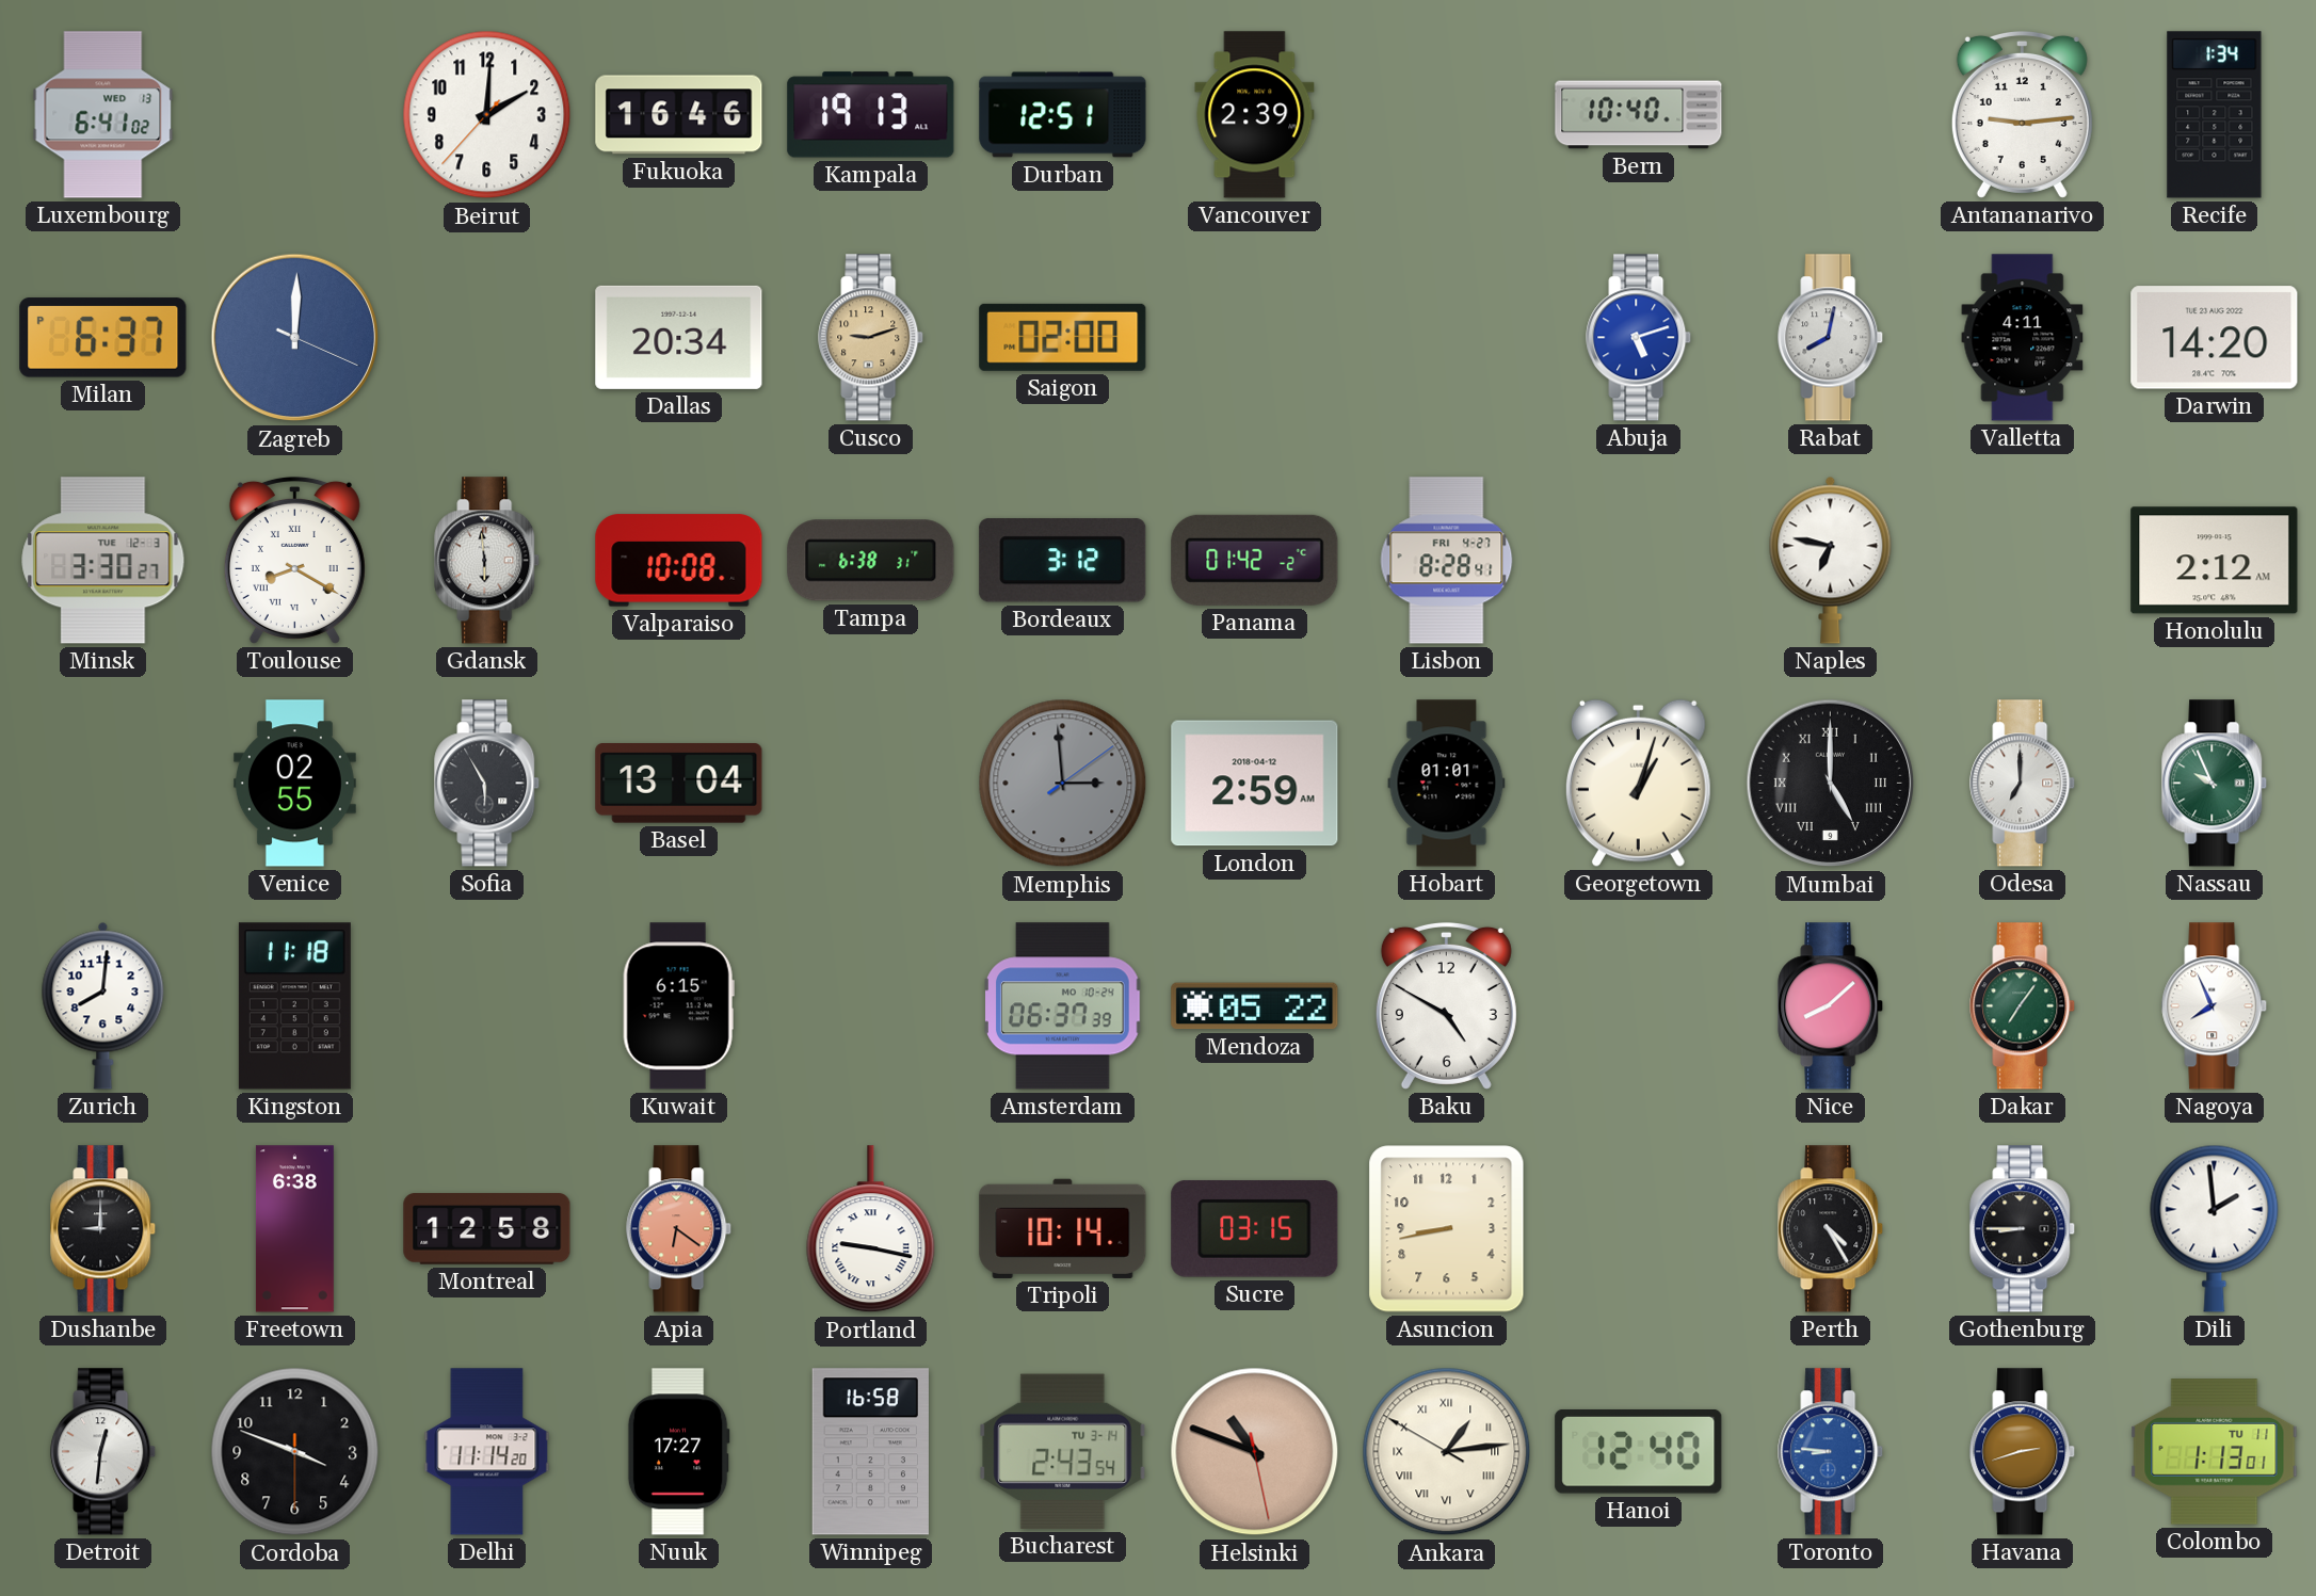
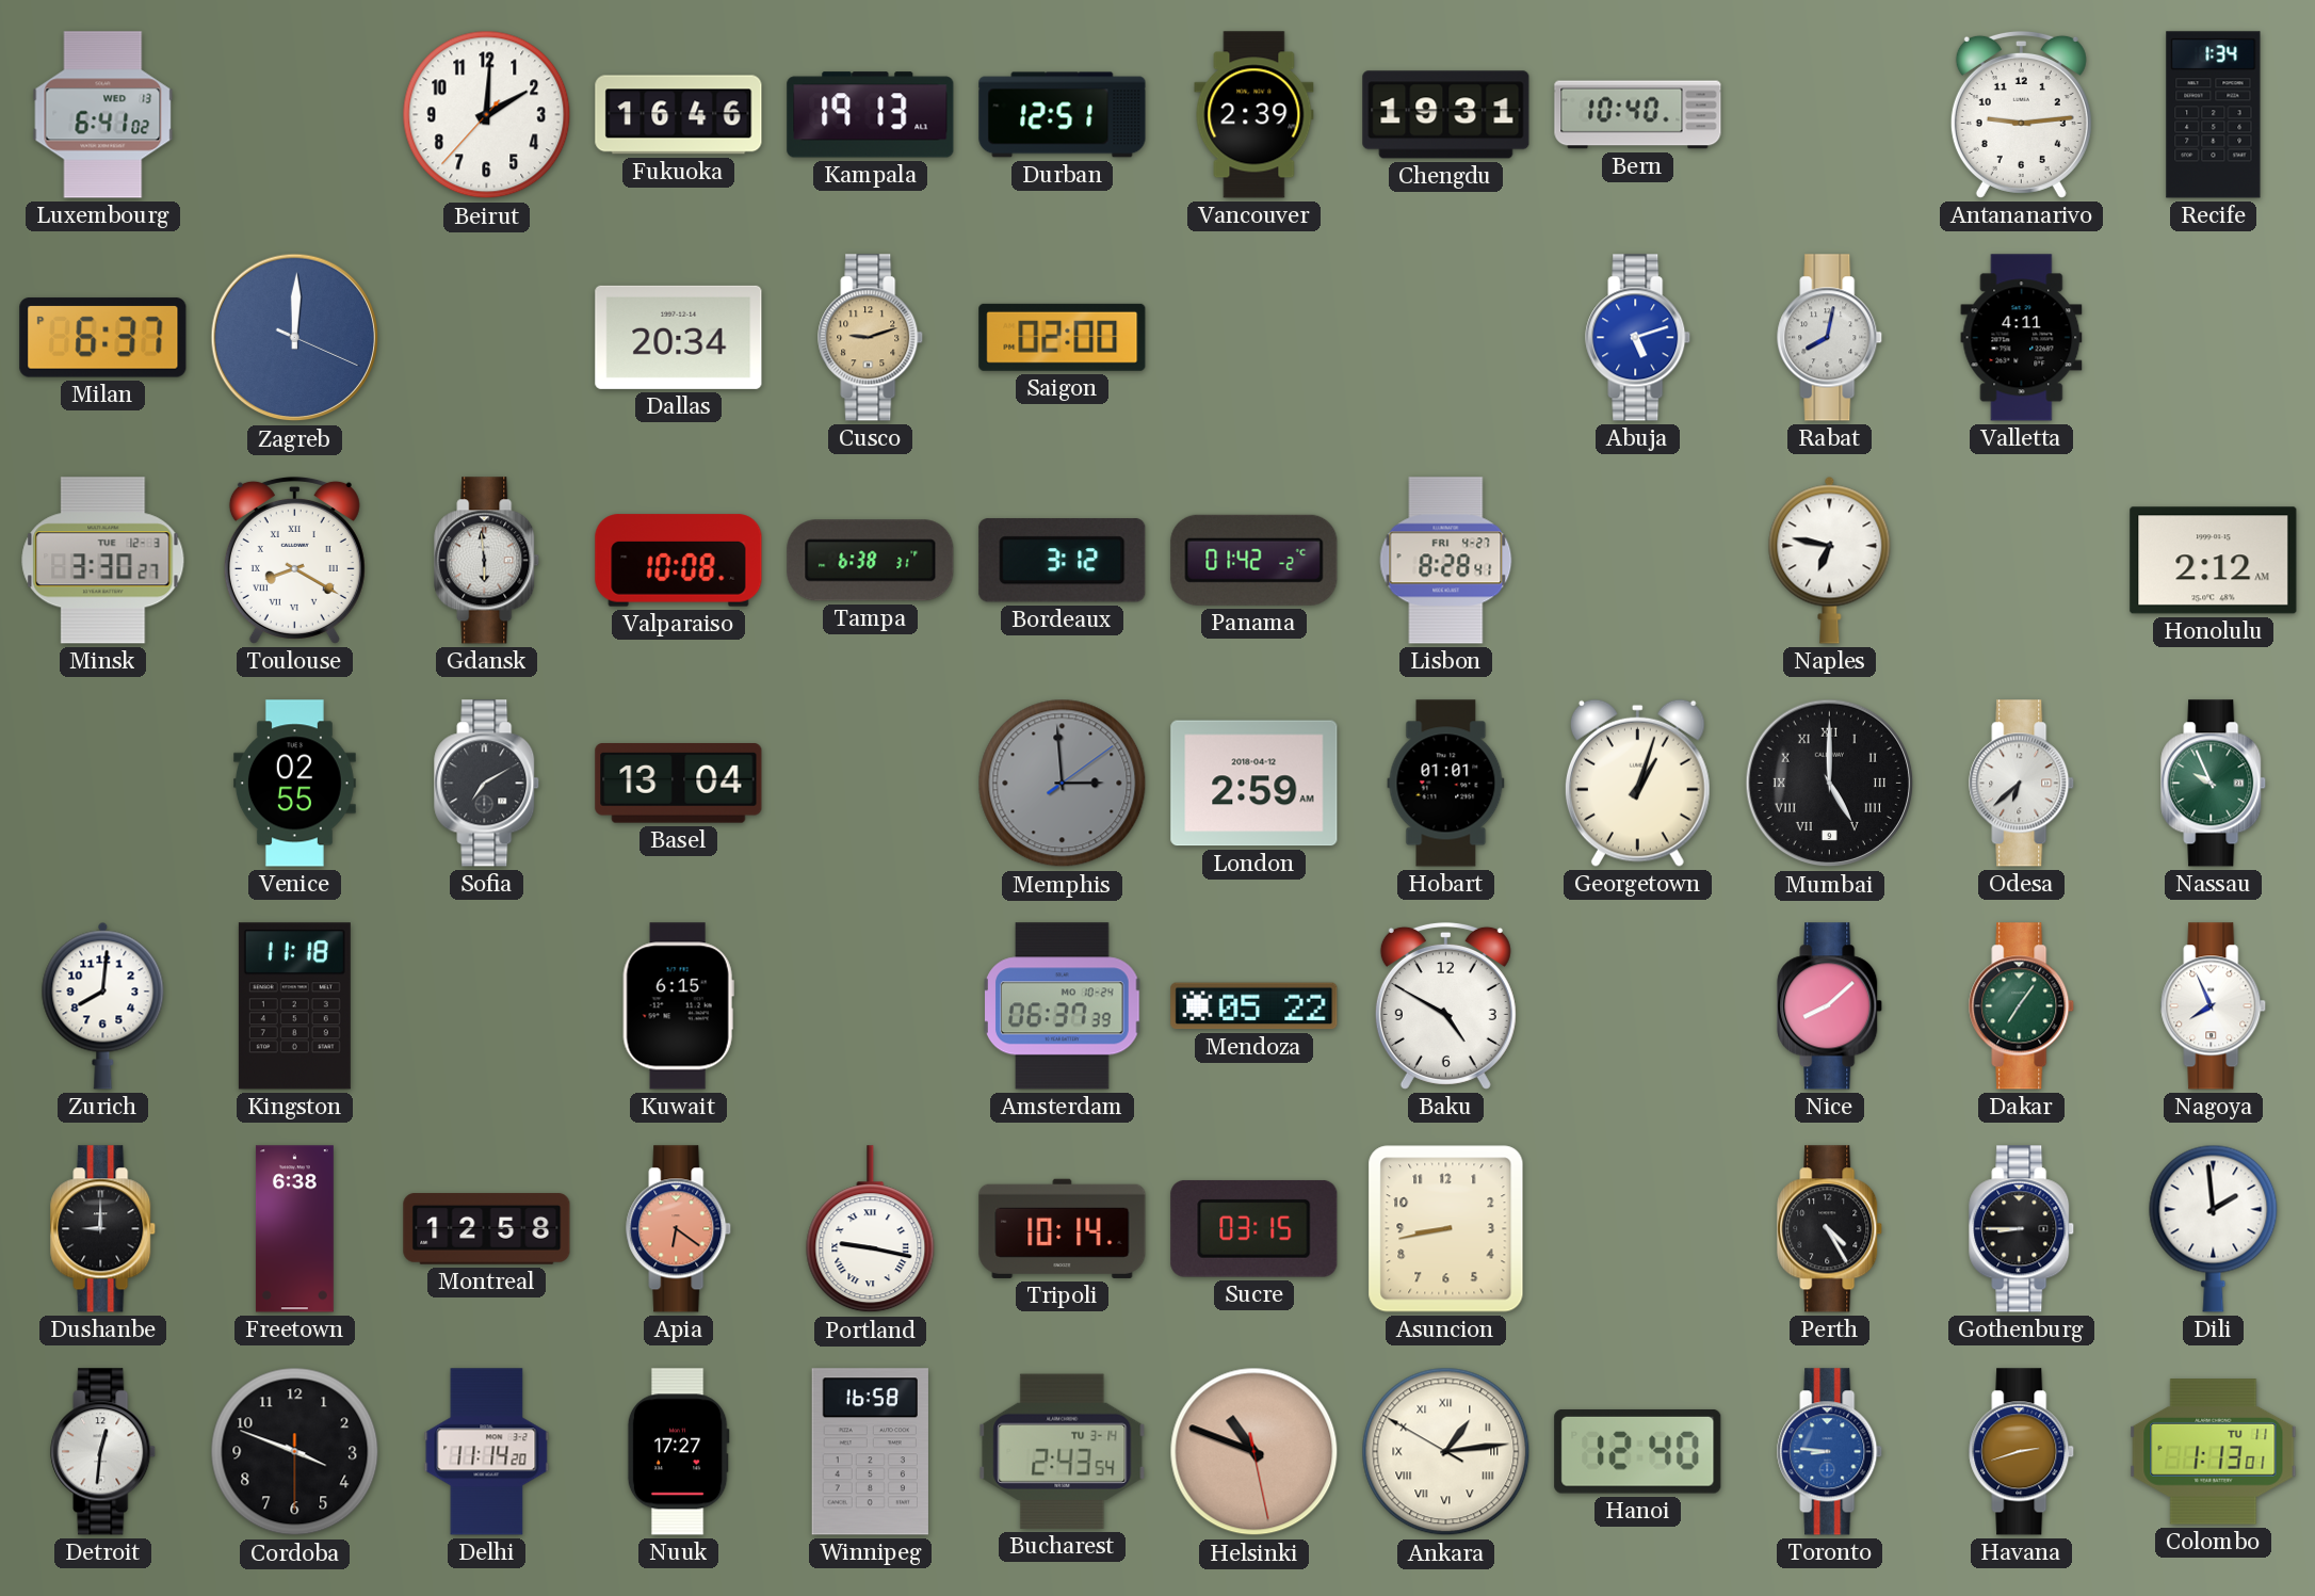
Chengdu: none -> 19:31
Darwin: 14:20 -> none
Sofia: 5:55 -> 7:10
Odesa: 7:00 -> 6:38
